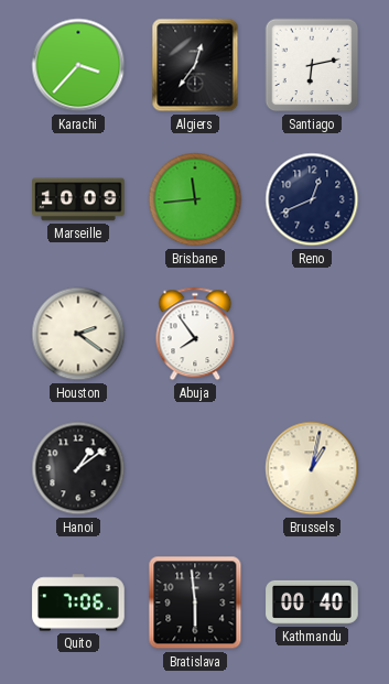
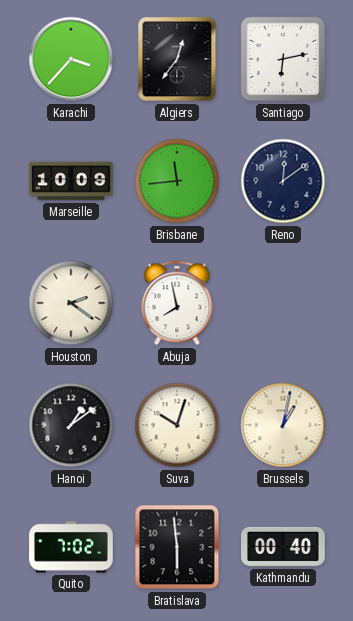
Reno: 12:41 -> 12:09
Abuja: 7:54 -> 7:58
Suva: none -> 10:03
Quito: 7:06 -> 7:02
